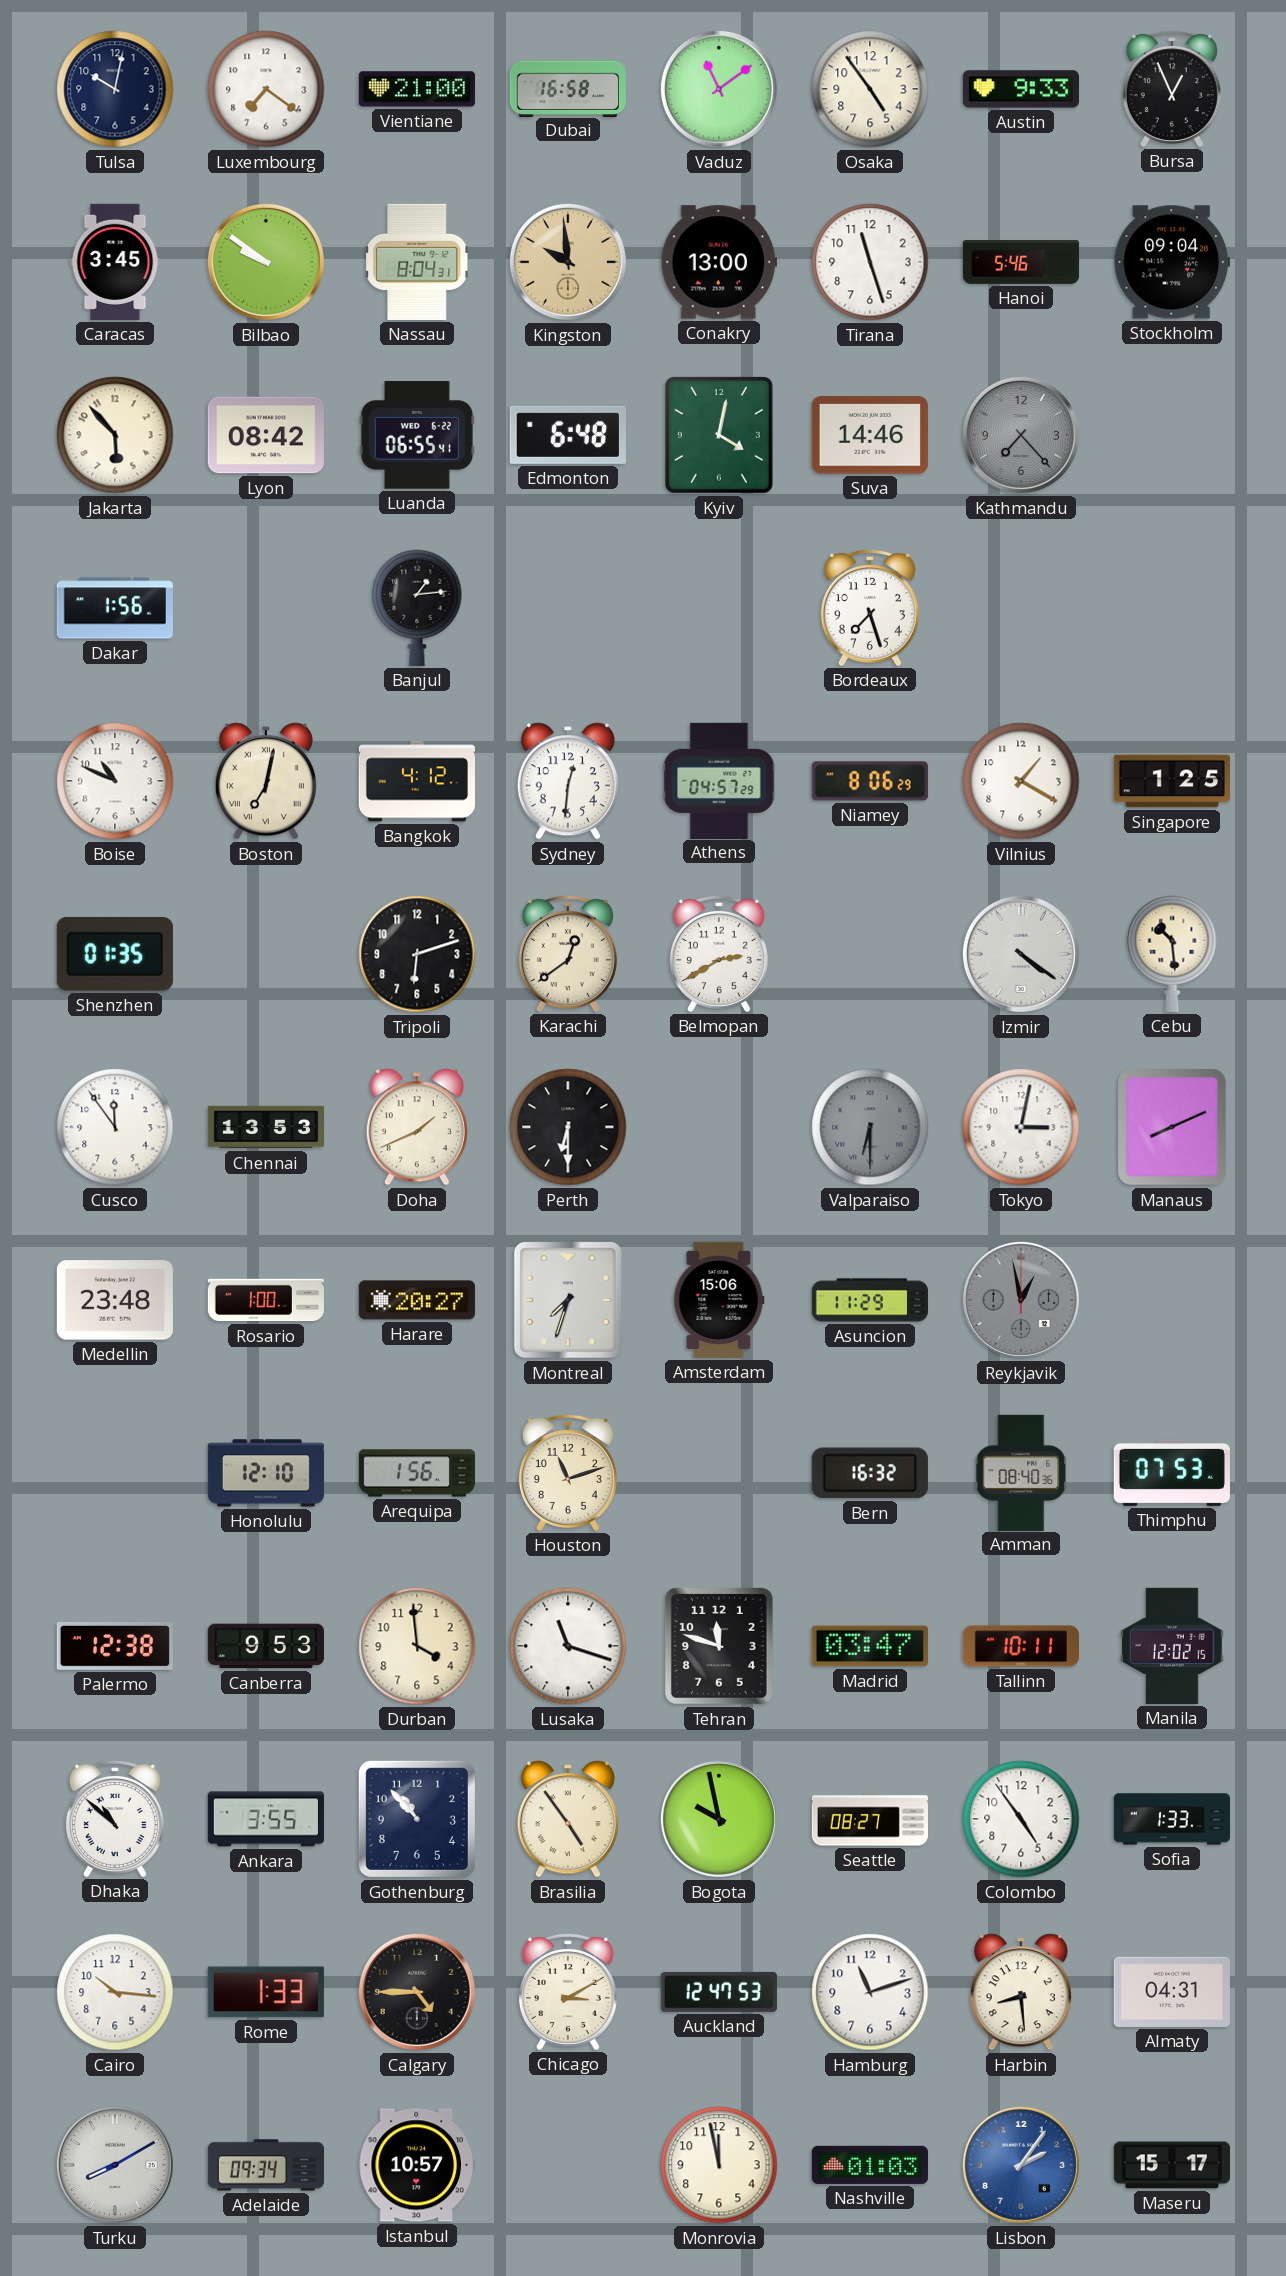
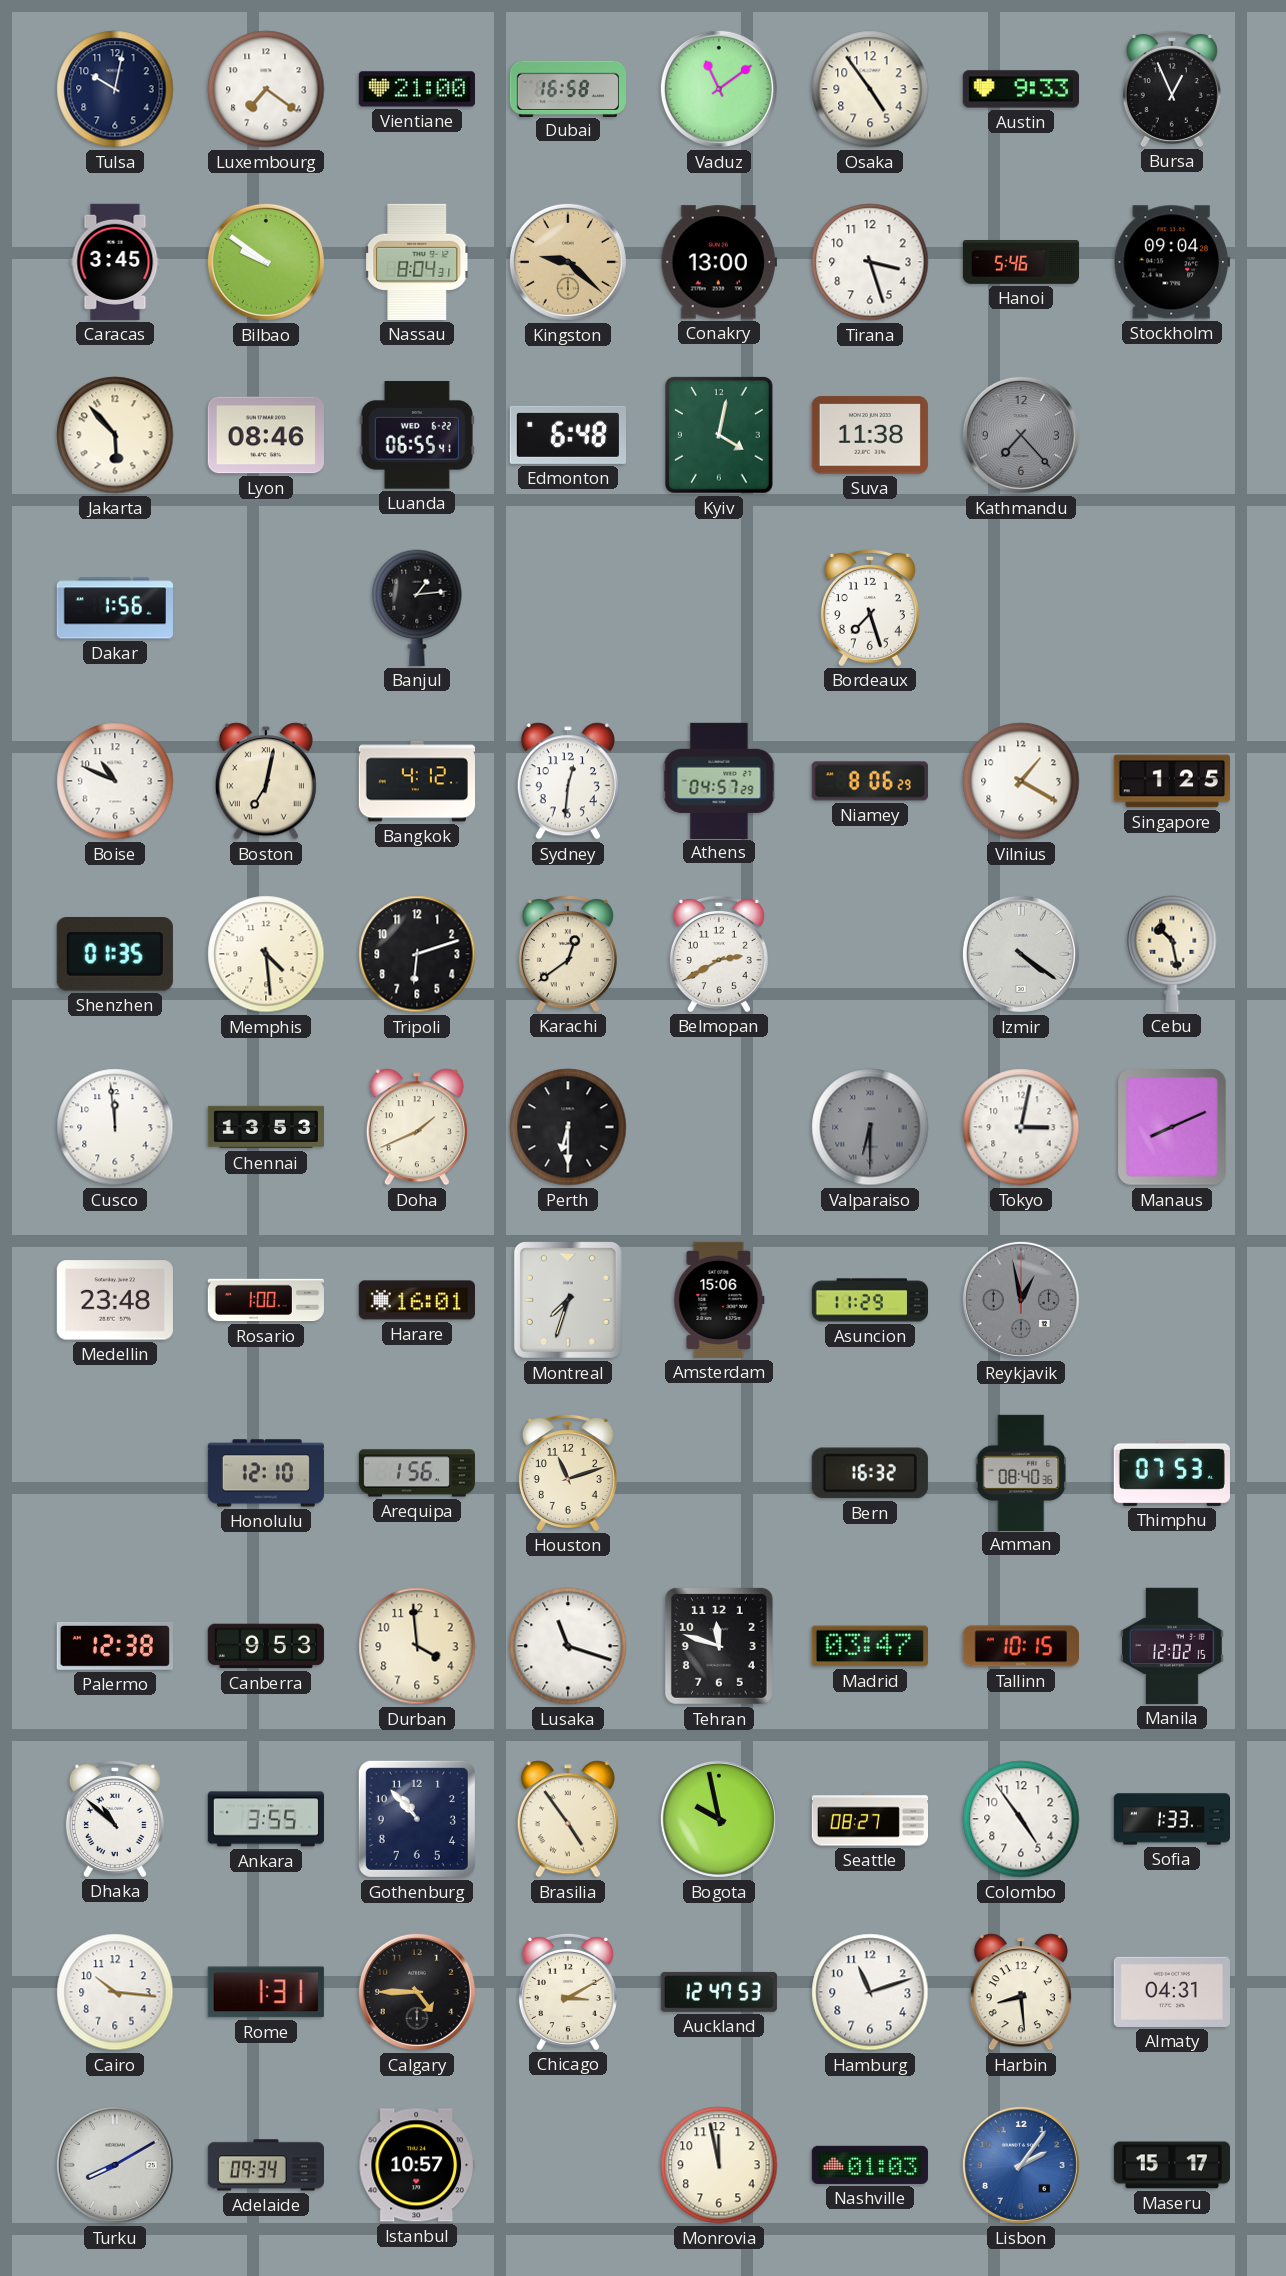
Kingston: 9:59 -> 9:22
Tirana: 11:27 -> 3:27
Lyon: 08:42 -> 08:46
Suva: 14:46 -> 11:38
Memphis: none -> 4:29
Cebu: 10:29 -> 10:28
Cusco: 11:54 -> 11:59
Harare: 20:27 -> 16:01
Tallinn: 10:11 -> 10:15
Rome: 1:33 -> 1:31
